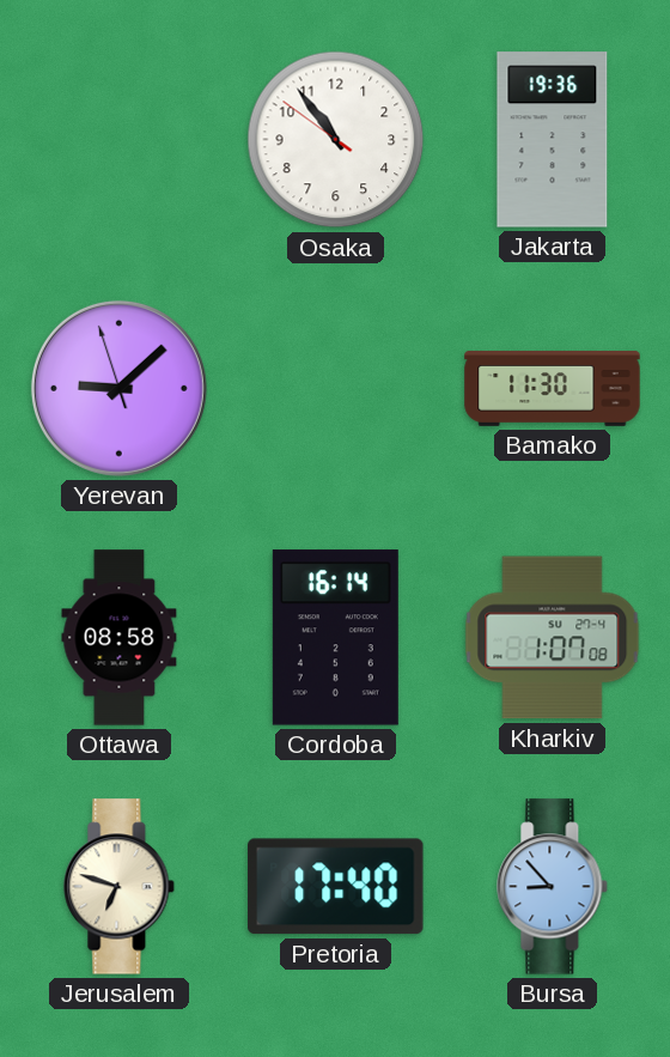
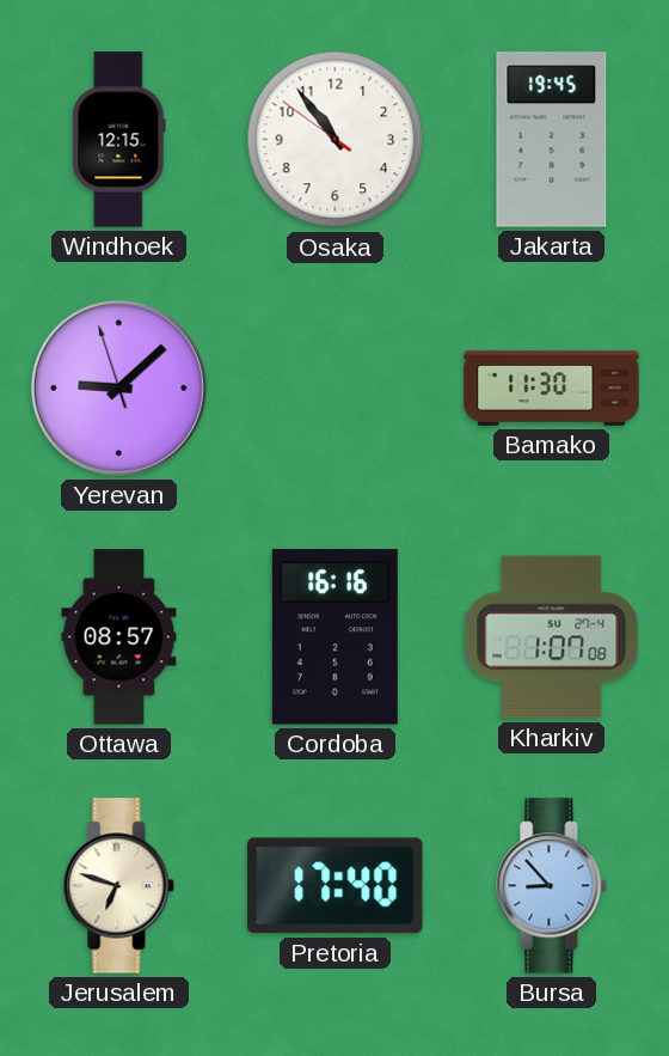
Windhoek: none -> 12:15
Jakarta: 19:36 -> 19:45
Ottawa: 08:58 -> 08:57
Cordoba: 16:14 -> 16:16
